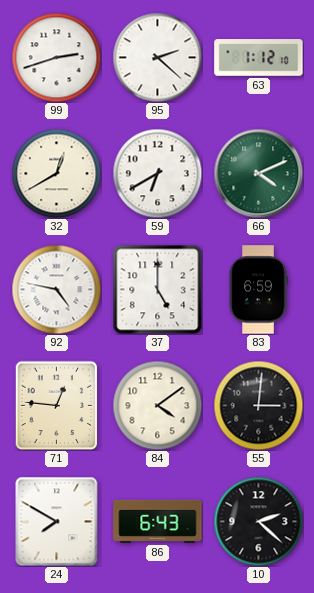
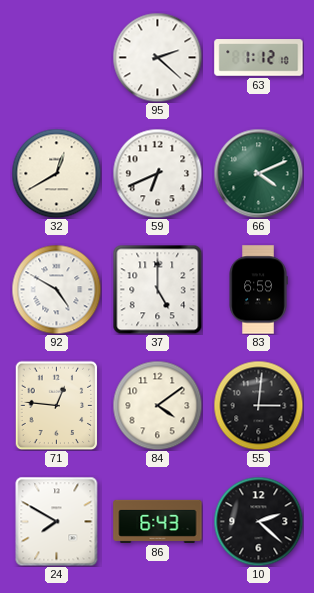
99: 2:42 -> none
59: 6:40 -> 6:41
92: 4:47 -> 4:50
